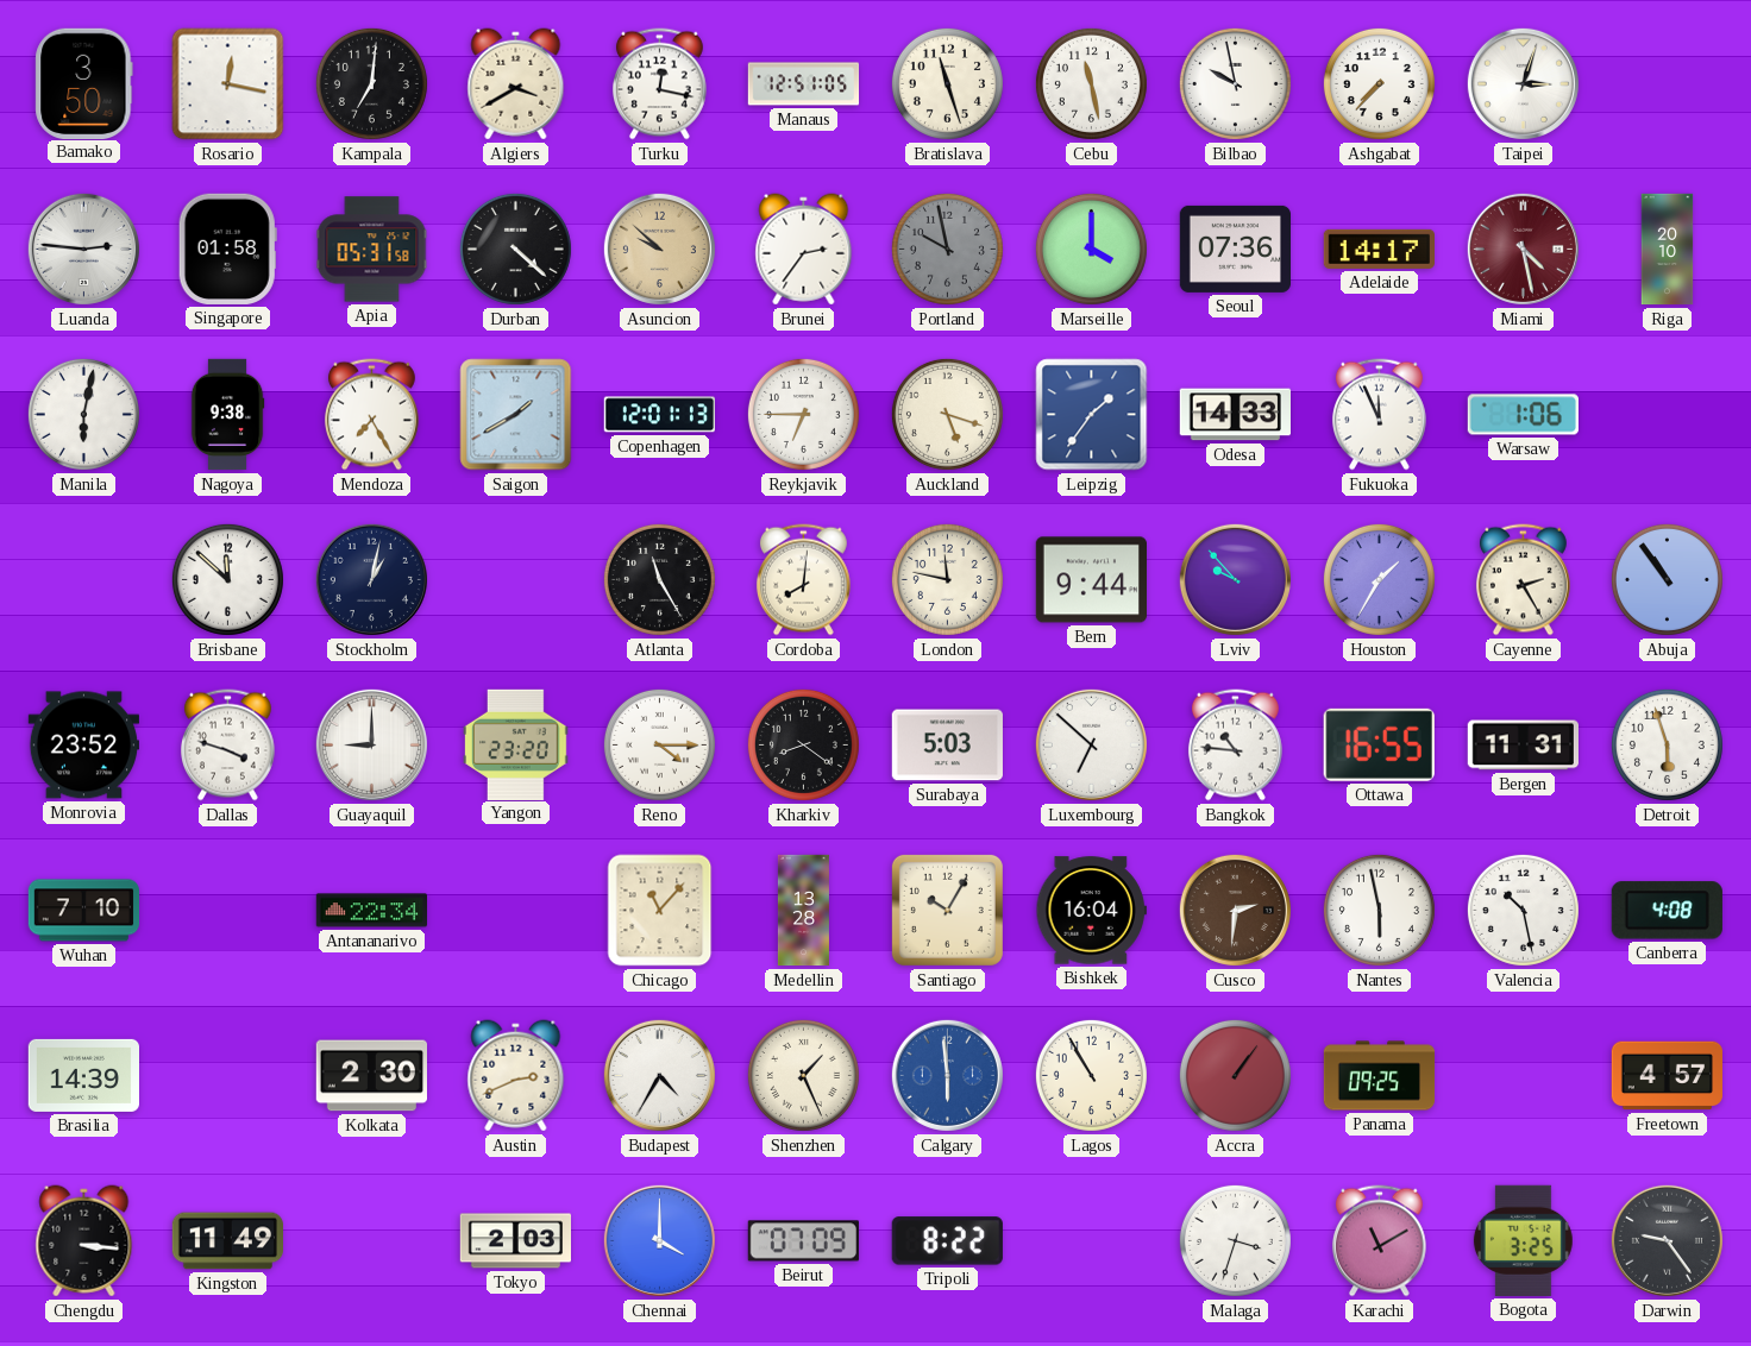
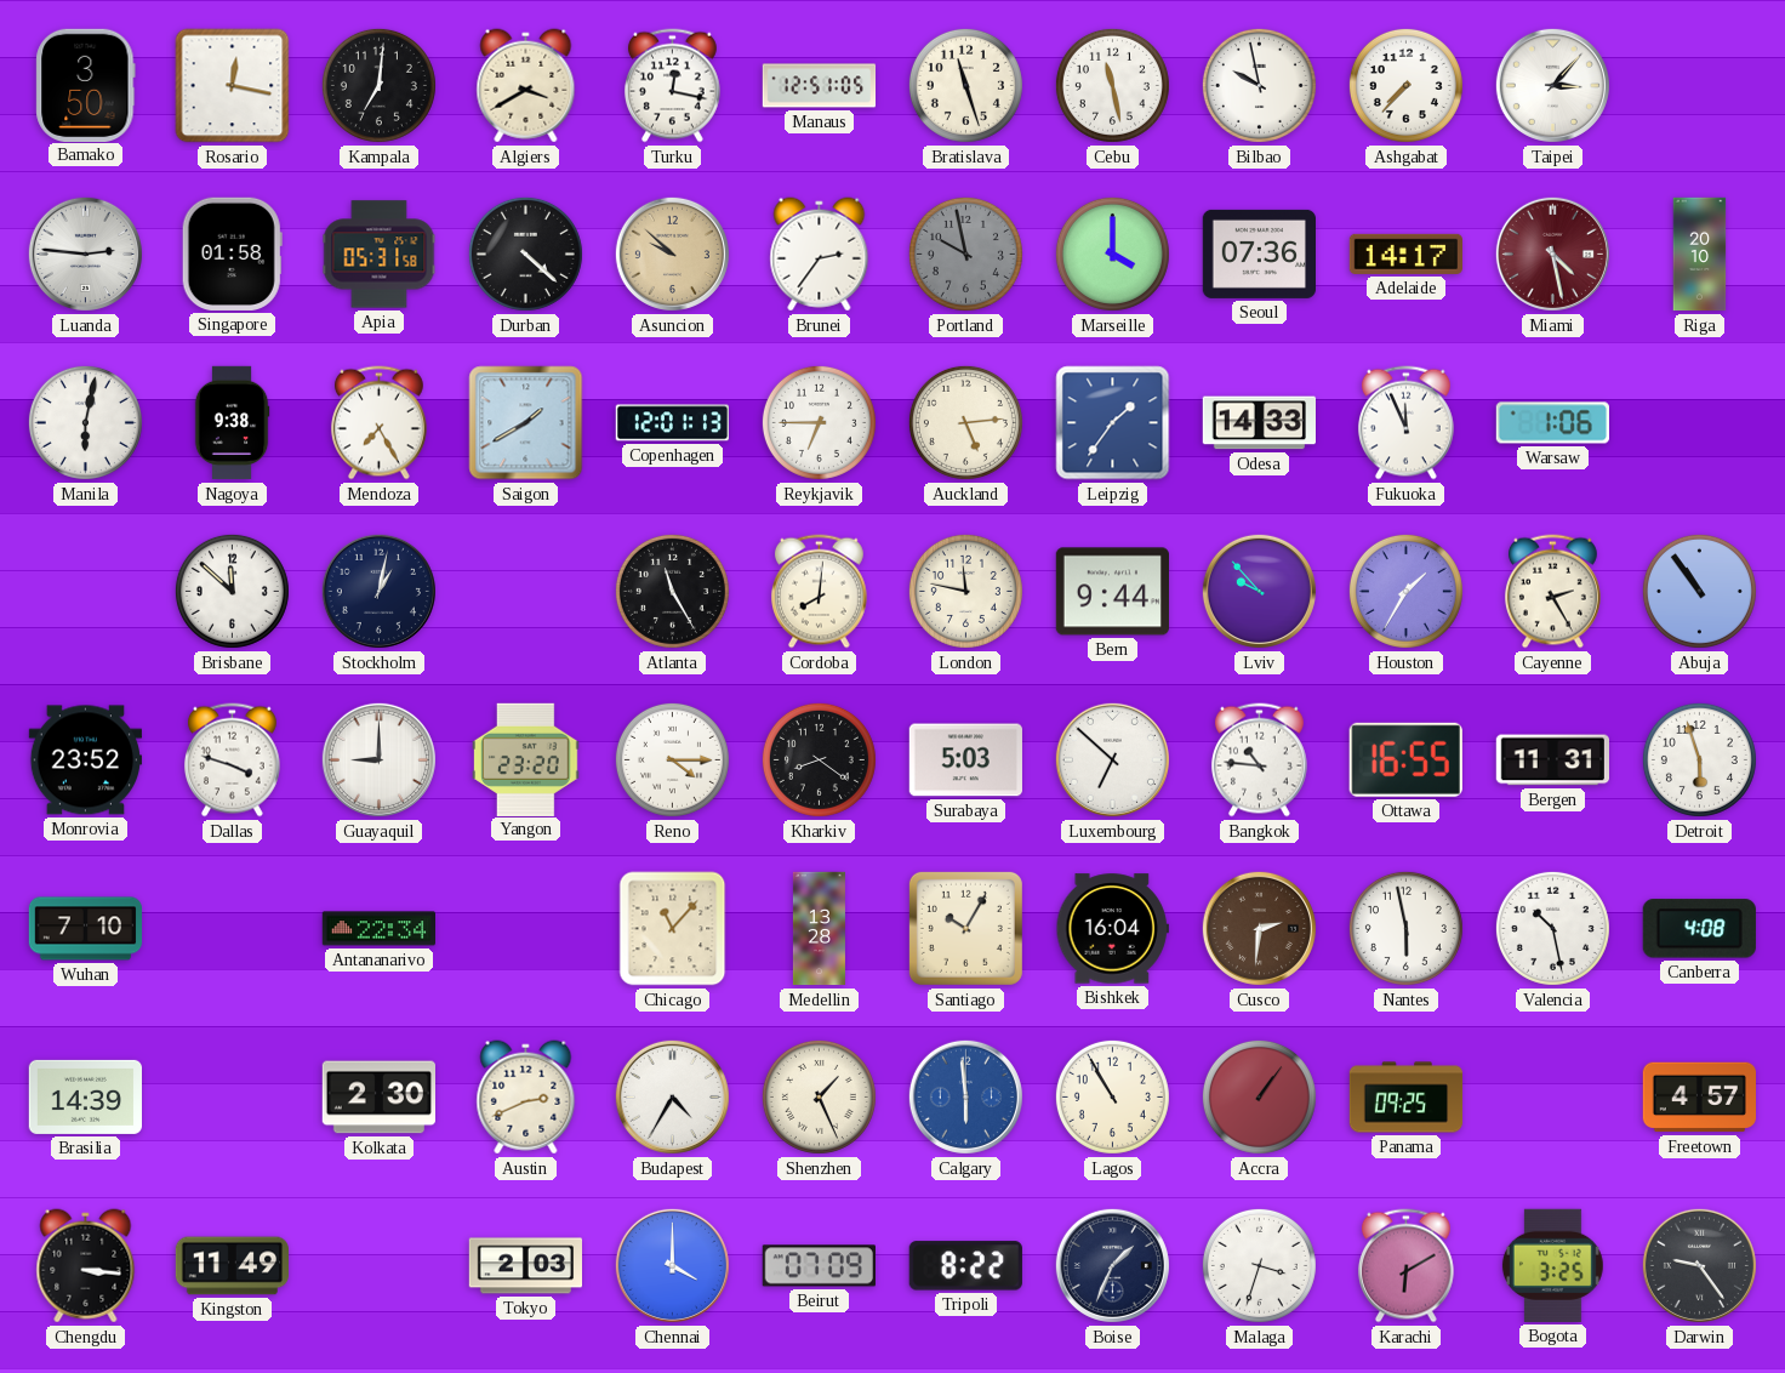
Taipei: 3:03 -> 3:07
Auckland: 5:18 -> 5:14
Boise: none -> 1:34
Karachi: 11:10 -> 6:10
